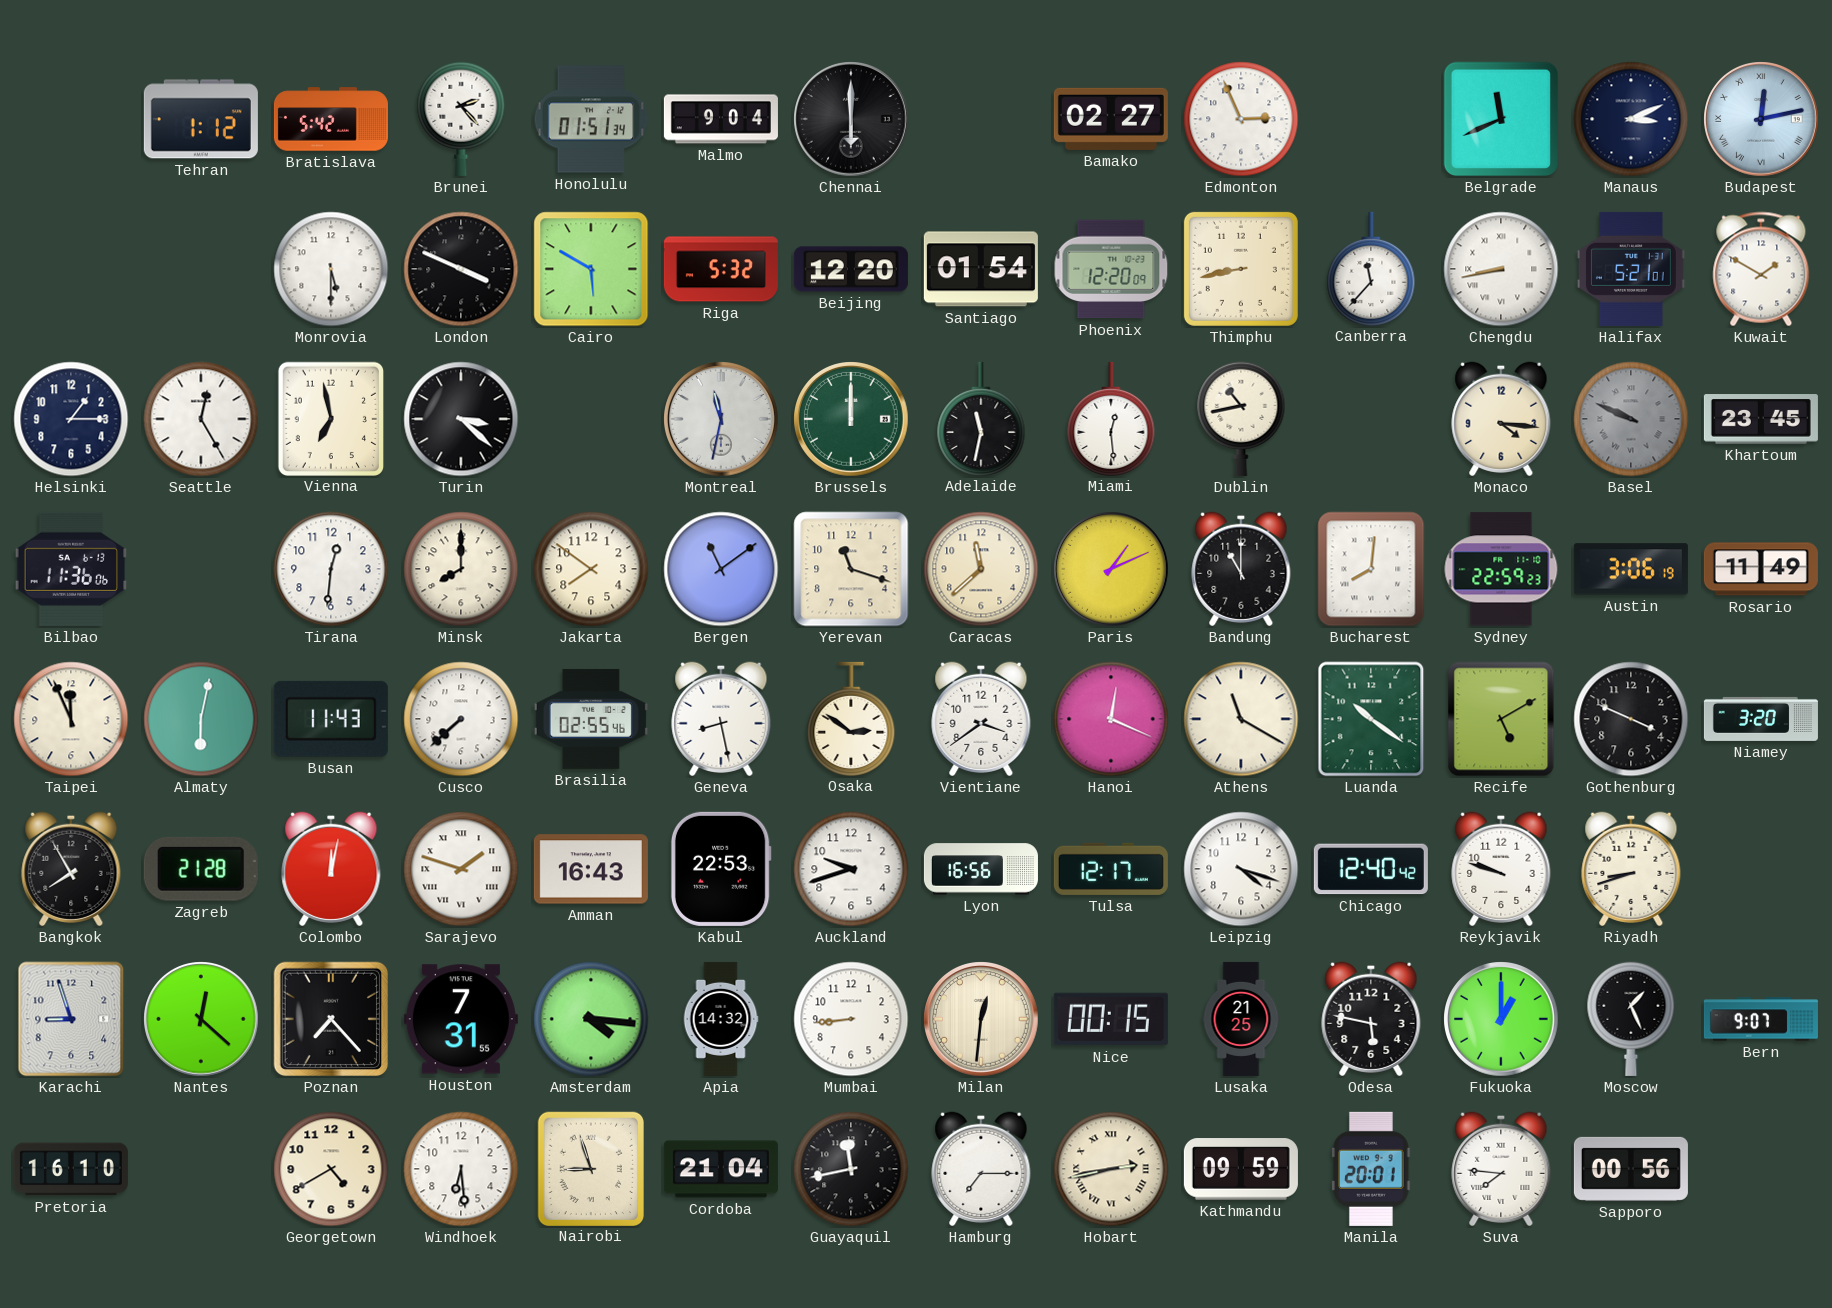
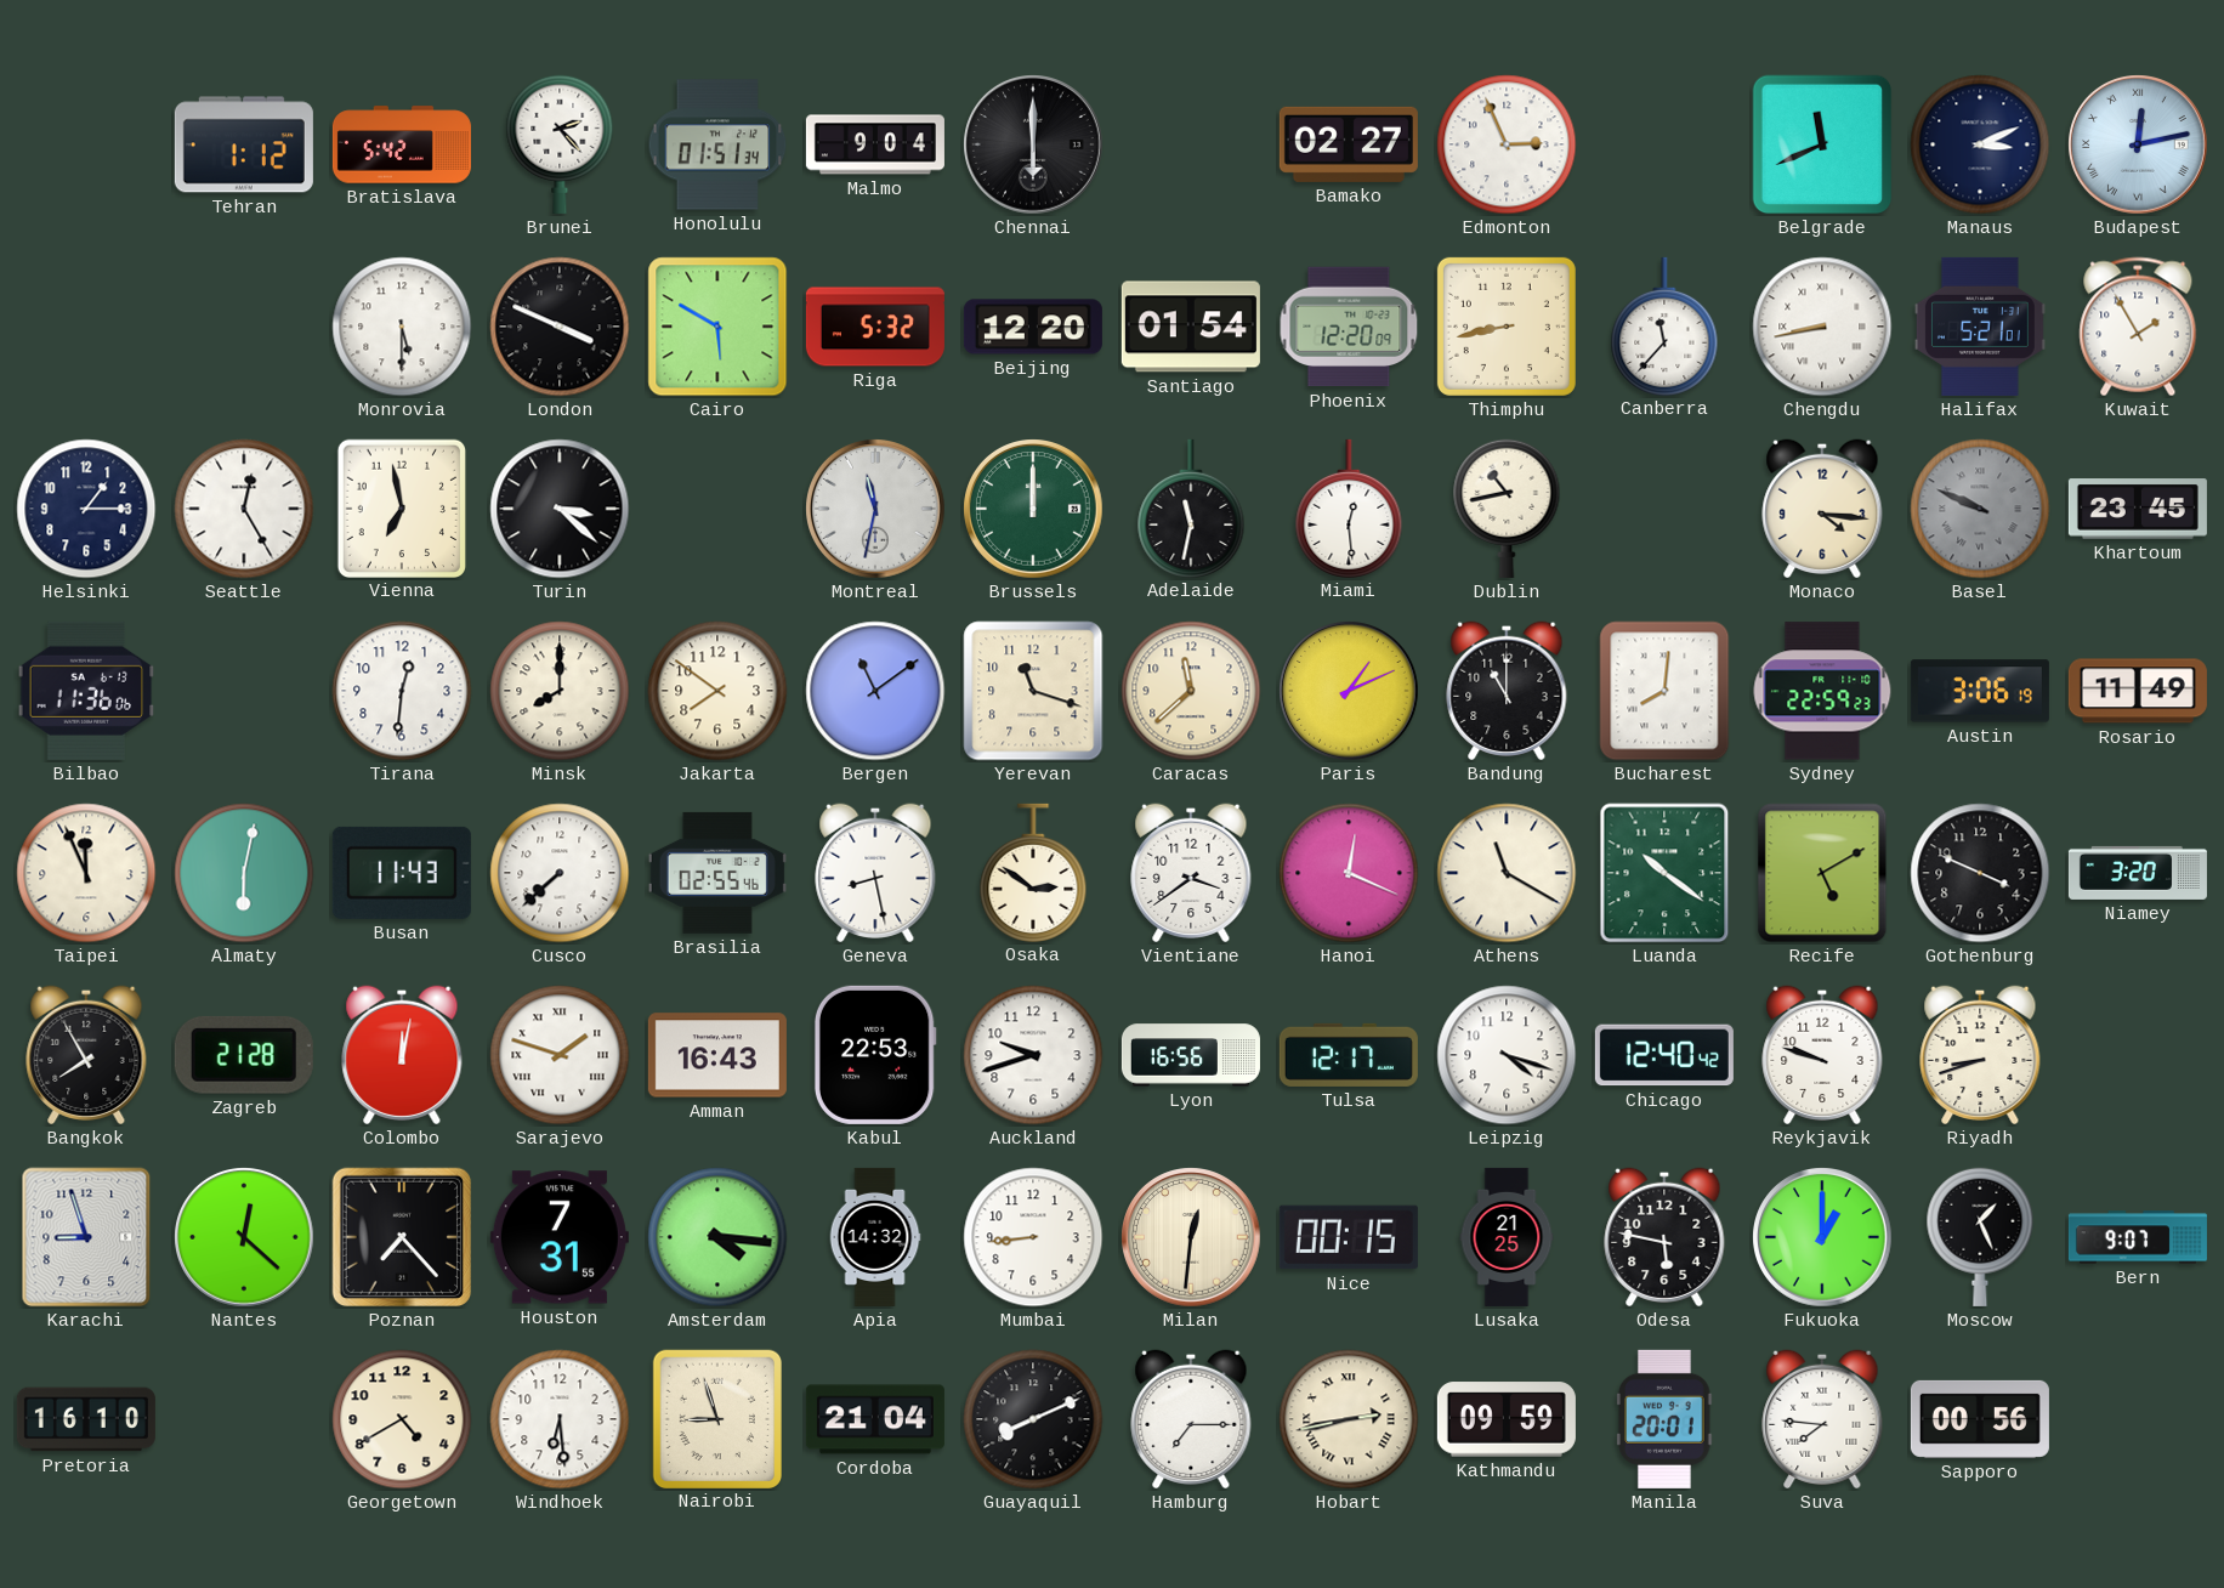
Kuwait: 1:50 -> 1:55
Guayaquil: 11:43 -> 8:11
